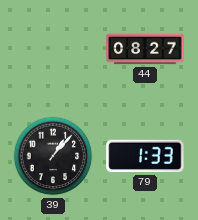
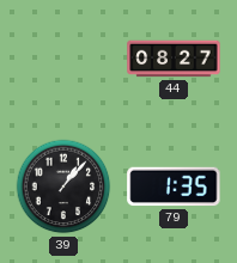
79: 1:33 -> 1:35
